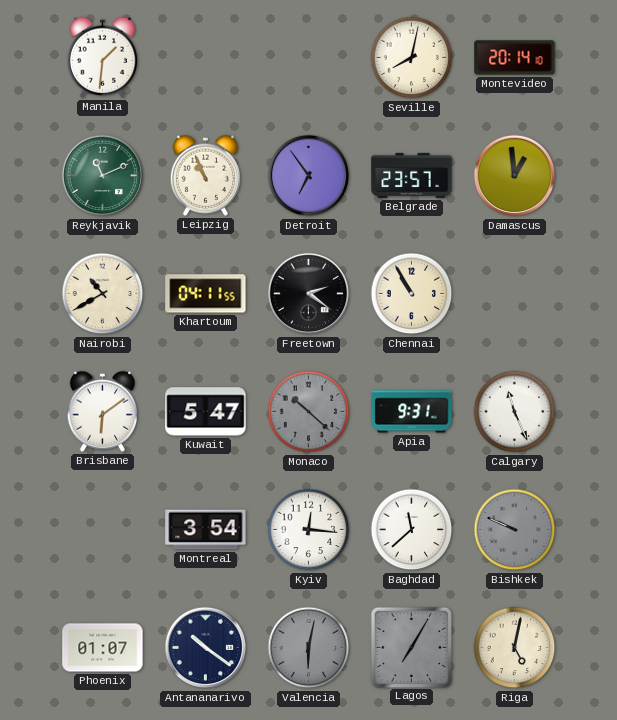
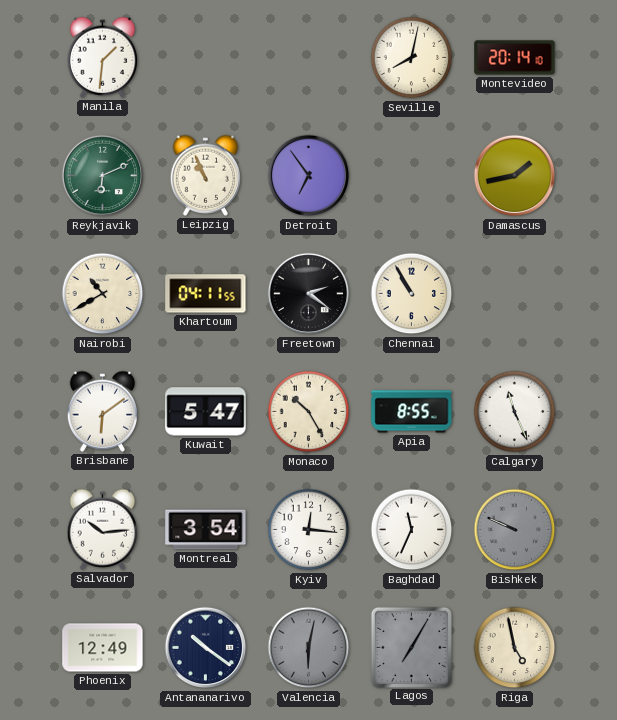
Reykjavik: 11:11 -> 6:11
Belgrade: 23:57 -> none
Damascus: 12:59 -> 1:43
Monaco: 10:22 -> 10:25
Monaco dial: grey -> cream
Apia: 9:31 -> 8:55
Salvador: none -> 10:14
Baghdad: 11:38 -> 11:34
Phoenix: 01:07 -> 12:49
Riga: 5:02 -> 4:58
